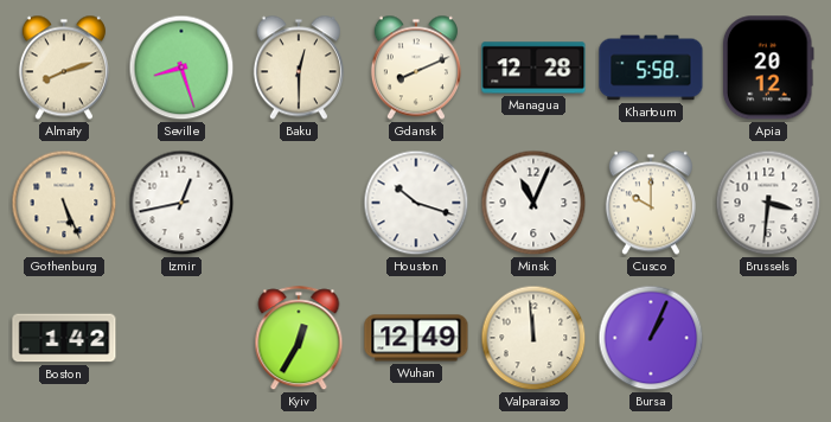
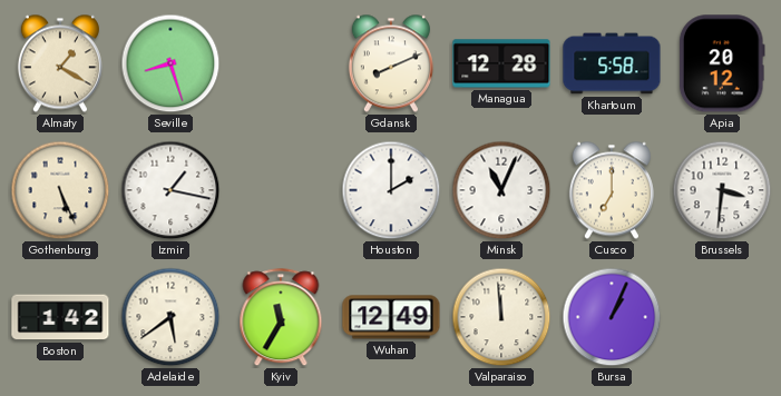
Almaty: 8:12 -> 1:20
Baku: 12:30 -> none
Izmir: 12:43 -> 1:17
Houston: 10:18 -> 2:00
Cusco: 10:00 -> 7:00
Adelaide: none -> 5:39
Kyiv: 12:35 -> 11:35
